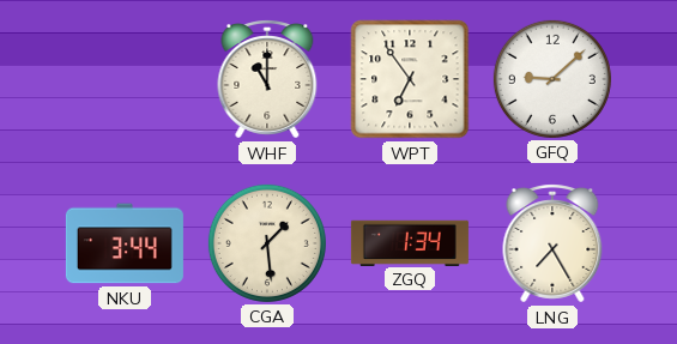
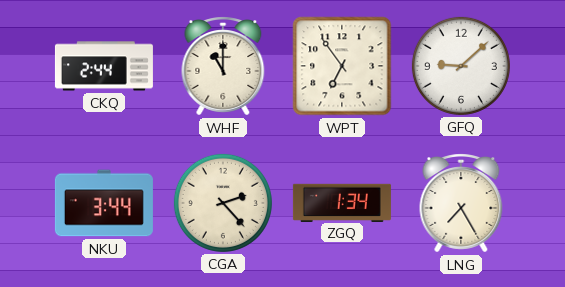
CKQ: none -> 2:44
CGA: 1:29 -> 2:23
